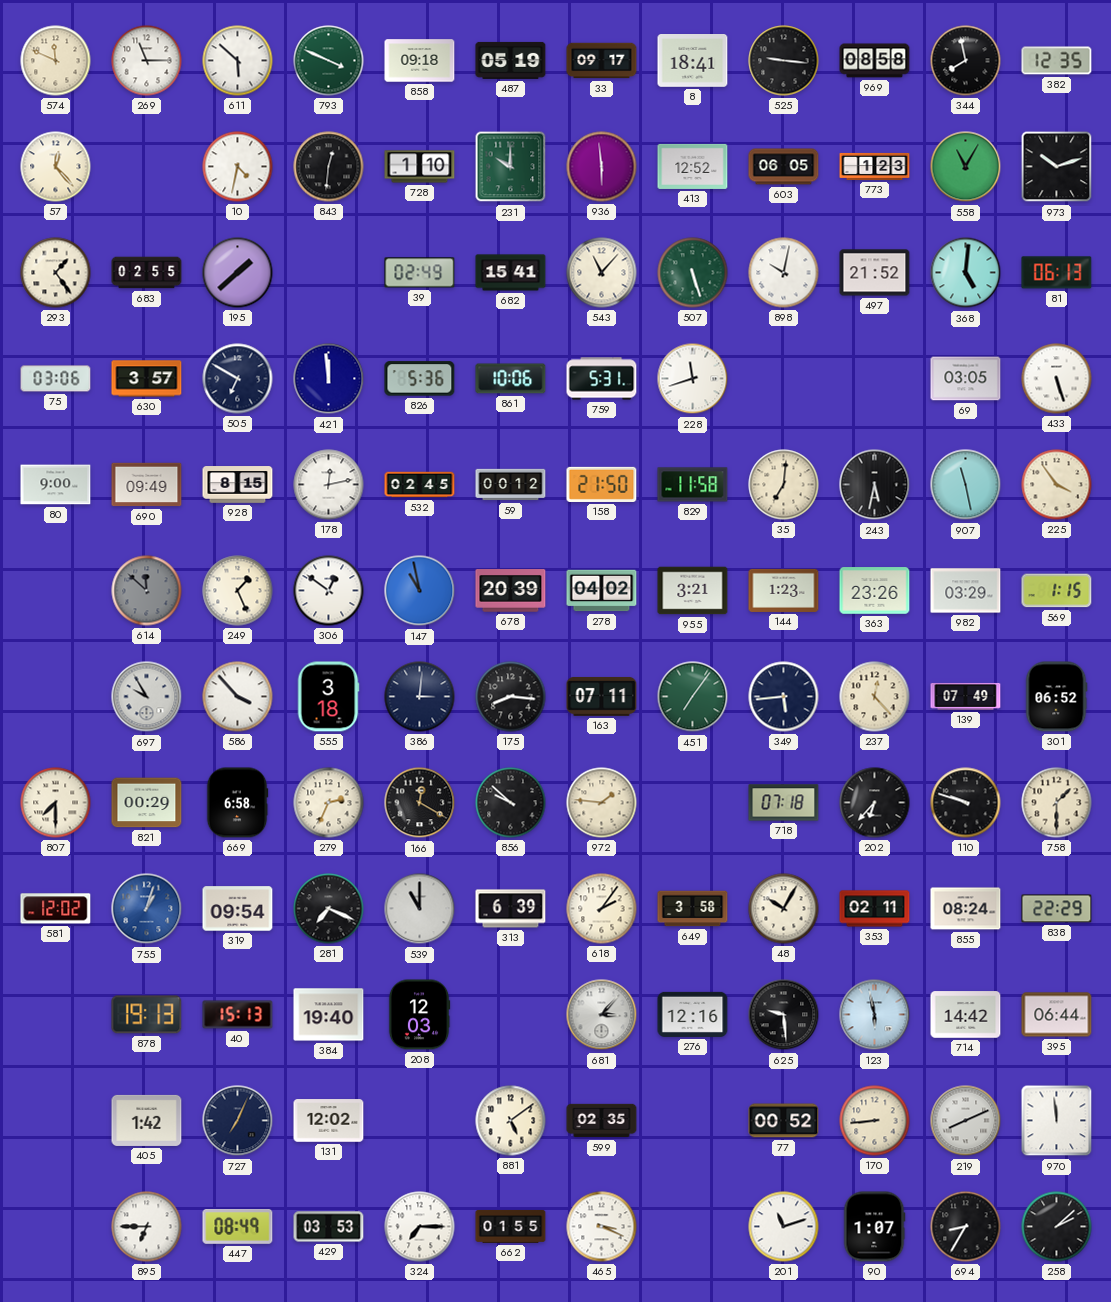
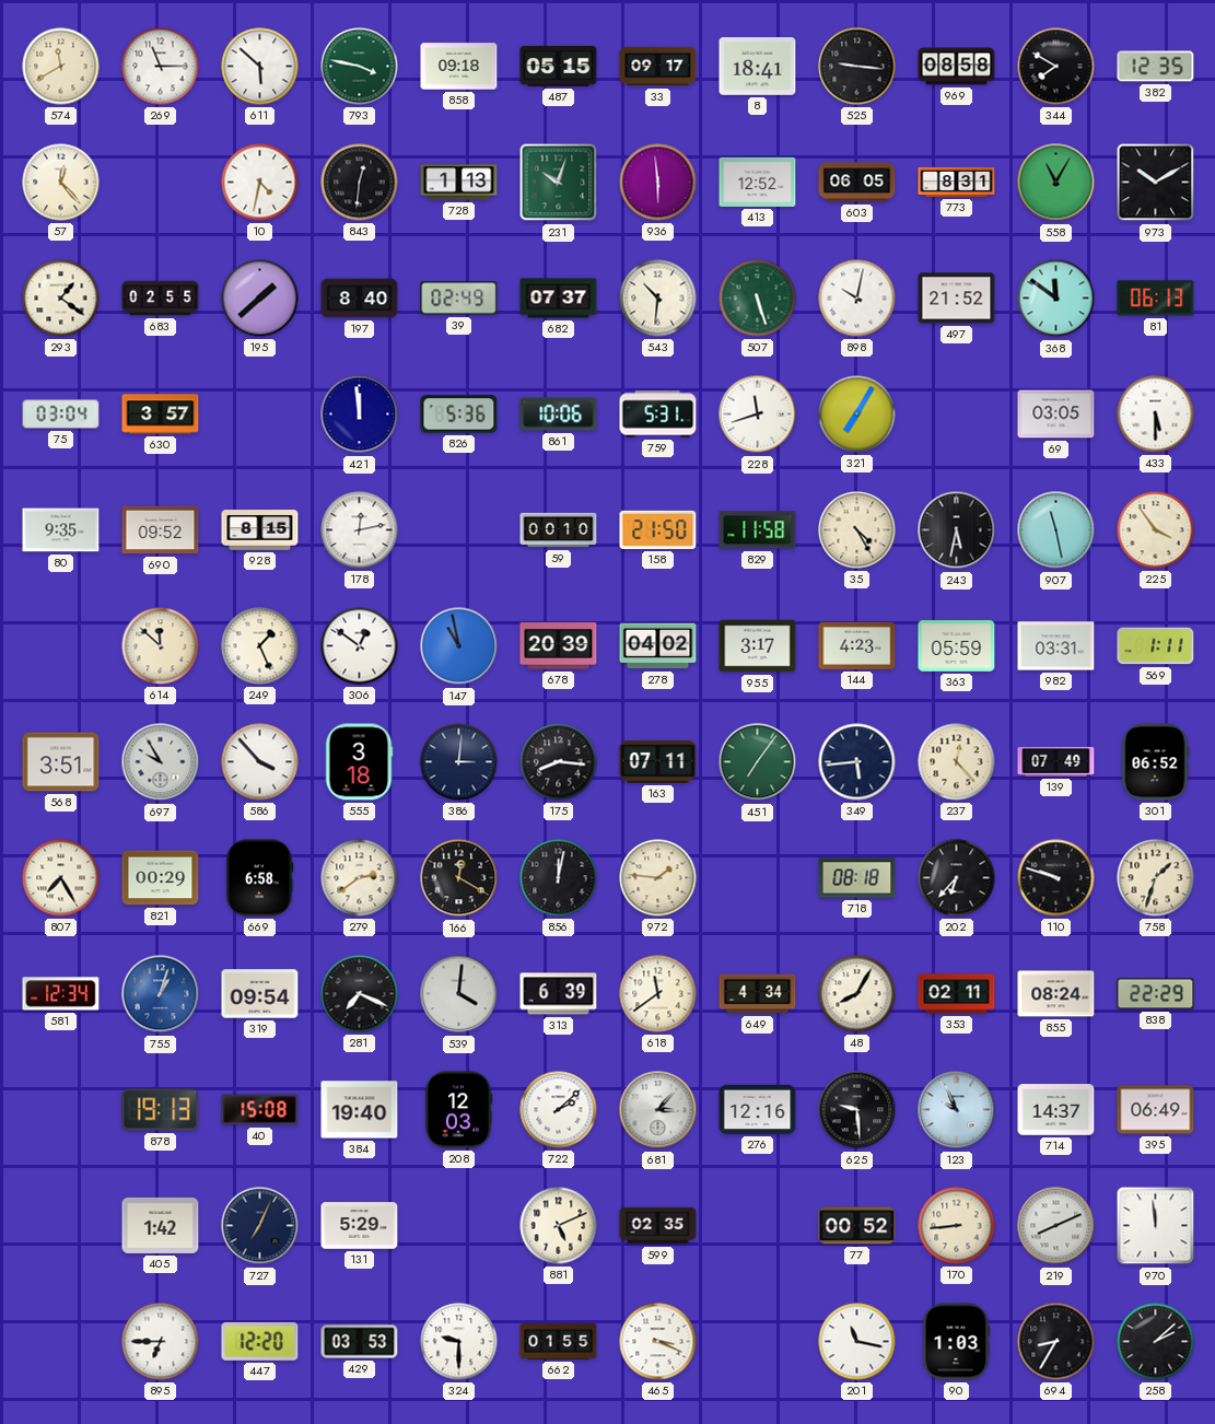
574: 11:49 -> 11:40
793: 3:49 -> 3:47
487: 05:19 -> 05:15
344: 7:58 -> 7:50
728: 1:10 -> 1:13
231: 10:00 -> 10:03
773: 1:23 -> 8:31
973: 10:12 -> 10:10
293: 1:24 -> 1:21
197: none -> 8:40
682: 15:41 -> 07:37
543: 11:07 -> 10:31
368: 5:01 -> 11:51
75: 03:06 -> 03:04
505: 6:50 -> none
321: none -> 7:05
433: 5:27 -> 5:30
80: 9:00 -> 9:35
690: 09:49 -> 09:52
532: 02:45 -> none
59: 00:12 -> 00:10
35: 7:01 -> 4:25
614 dial: grey -> cream
955: 3:21 -> 3:17
144: 1:23 -> 4:23
363: 23:26 -> 05:59
982: 03:29 -> 03:31
569: 1:15 -> 1:11
568: none -> 3:51
807: 7:30 -> 7:25
279: 2:34 -> 2:39
856: 9:52 -> 12:02
718: 07:18 -> 08:18
758: 1:30 -> 1:33
581: 12:02 -> 12:34
539: 11:00 -> 4:01
618: 2:06 -> 11:39
649: 3:58 -> 4:34
48: 10:05 -> 8:05
40: 15:13 -> 15:08
722: none -> 2:08
123: 5:58 -> 9:56
714: 14:42 -> 14:37
395: 06:44 -> 06:49
131: 12:02 -> 5:29
881: 5:09 -> 5:11
447: 08:49 -> 12:20
324: 7:15 -> 9:30
201: 11:12 -> 11:17
90: 1:07 -> 1:03
